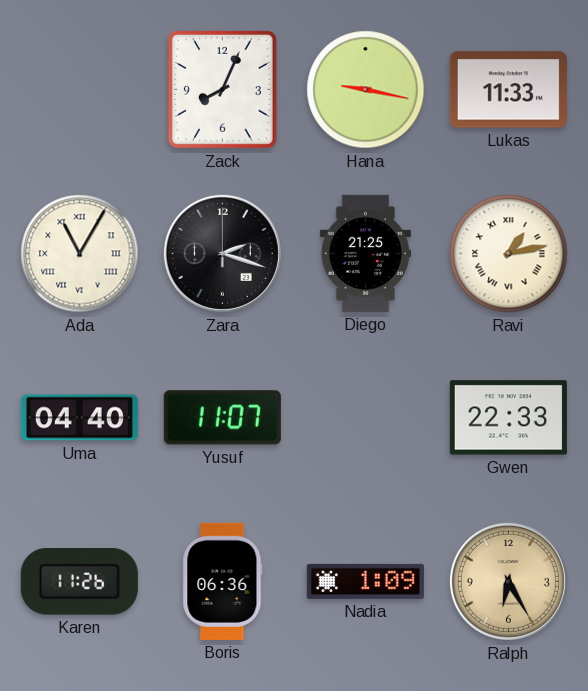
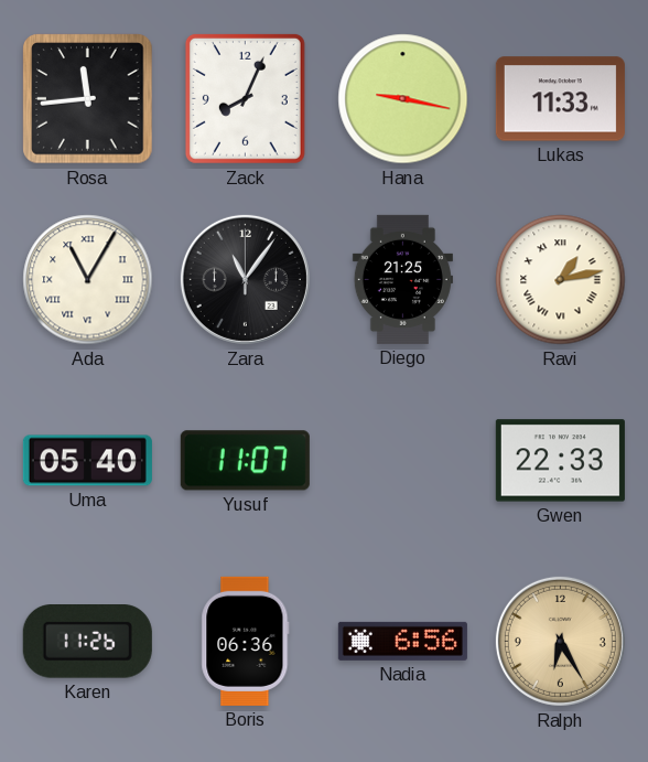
Rosa: none -> 11:44
Zara: 2:18 -> 11:06
Uma: 04:40 -> 05:40
Nadia: 1:09 -> 6:56
